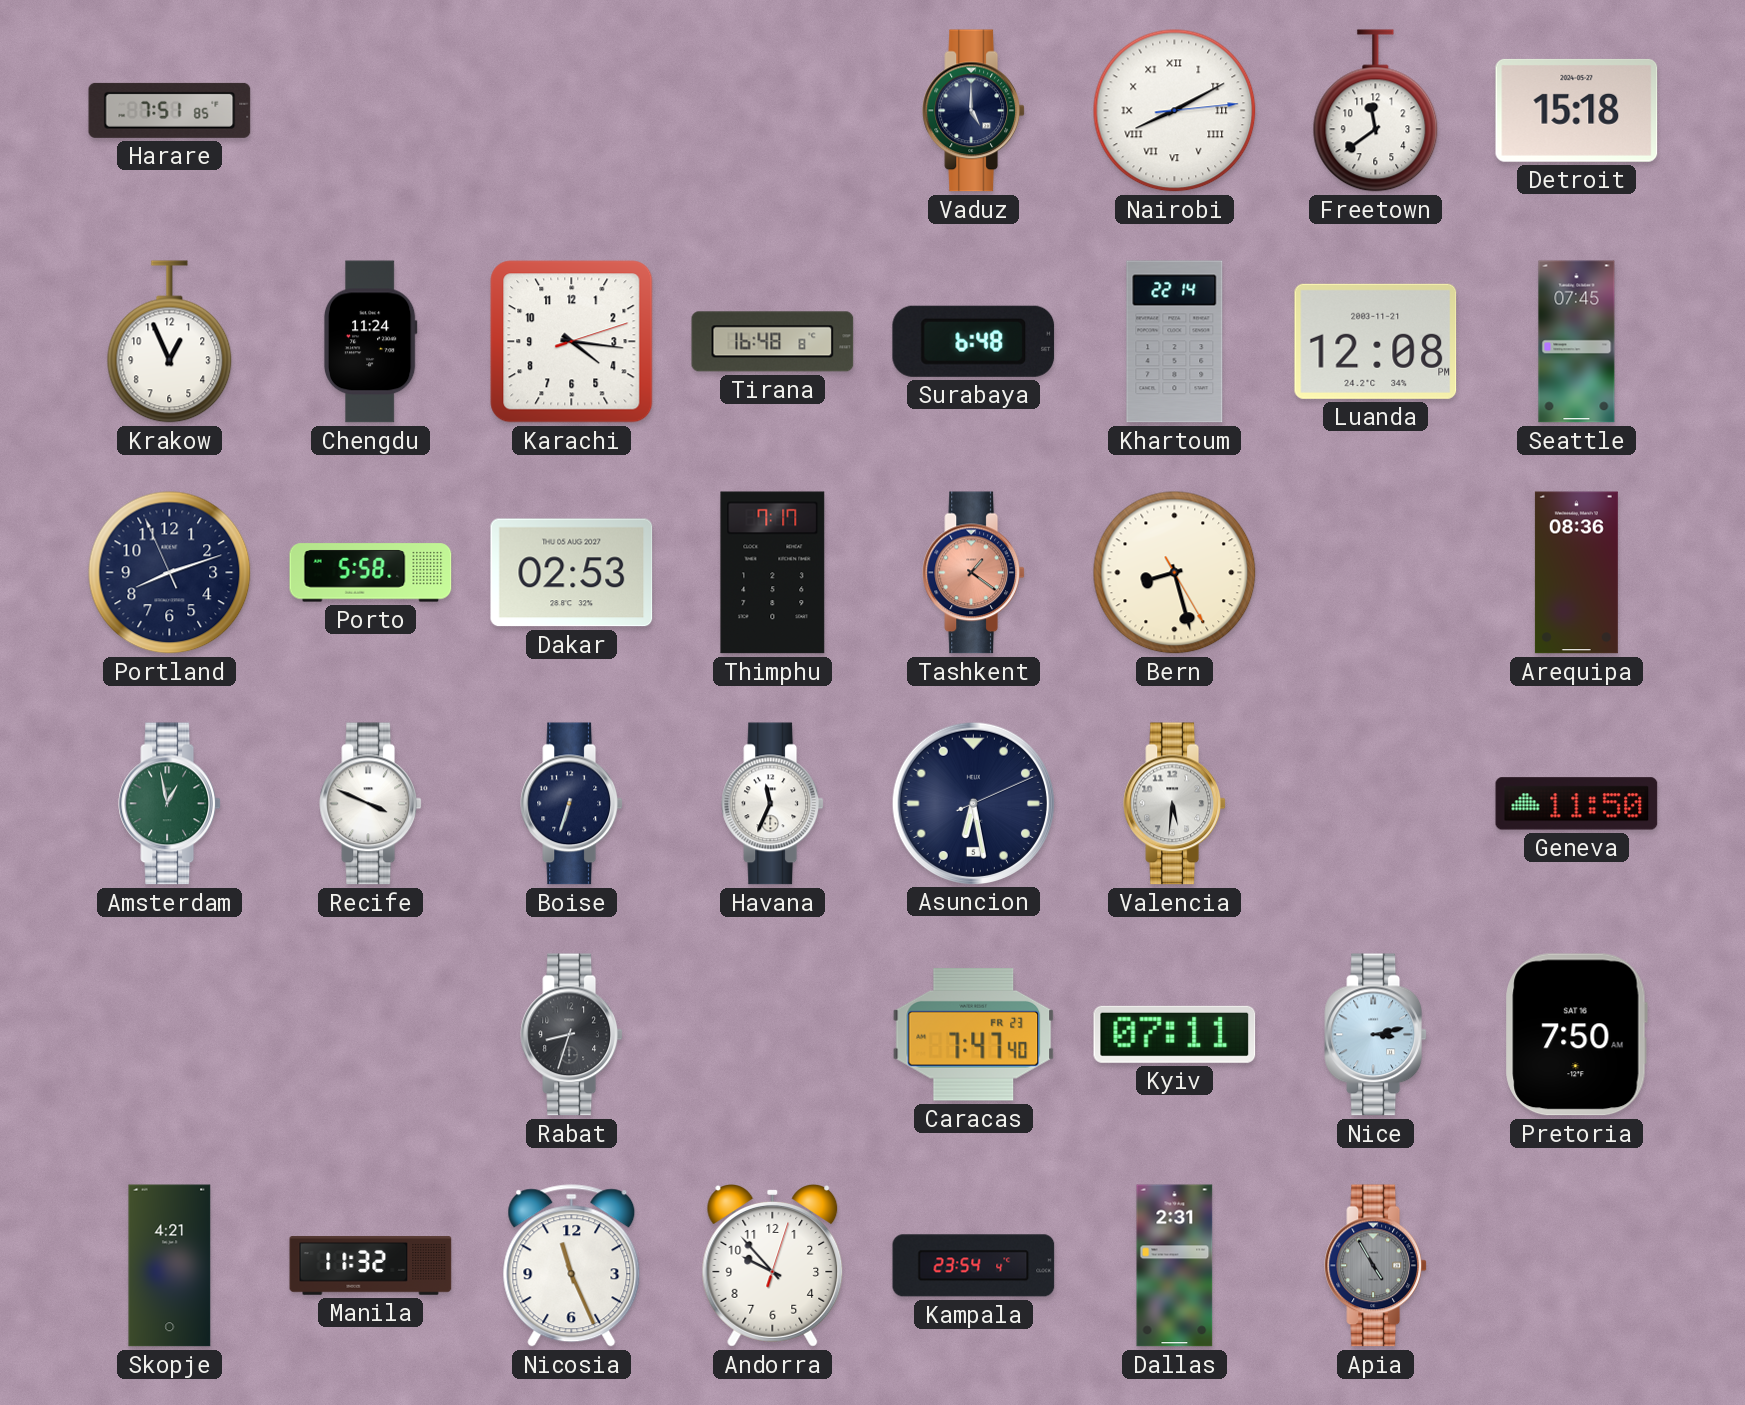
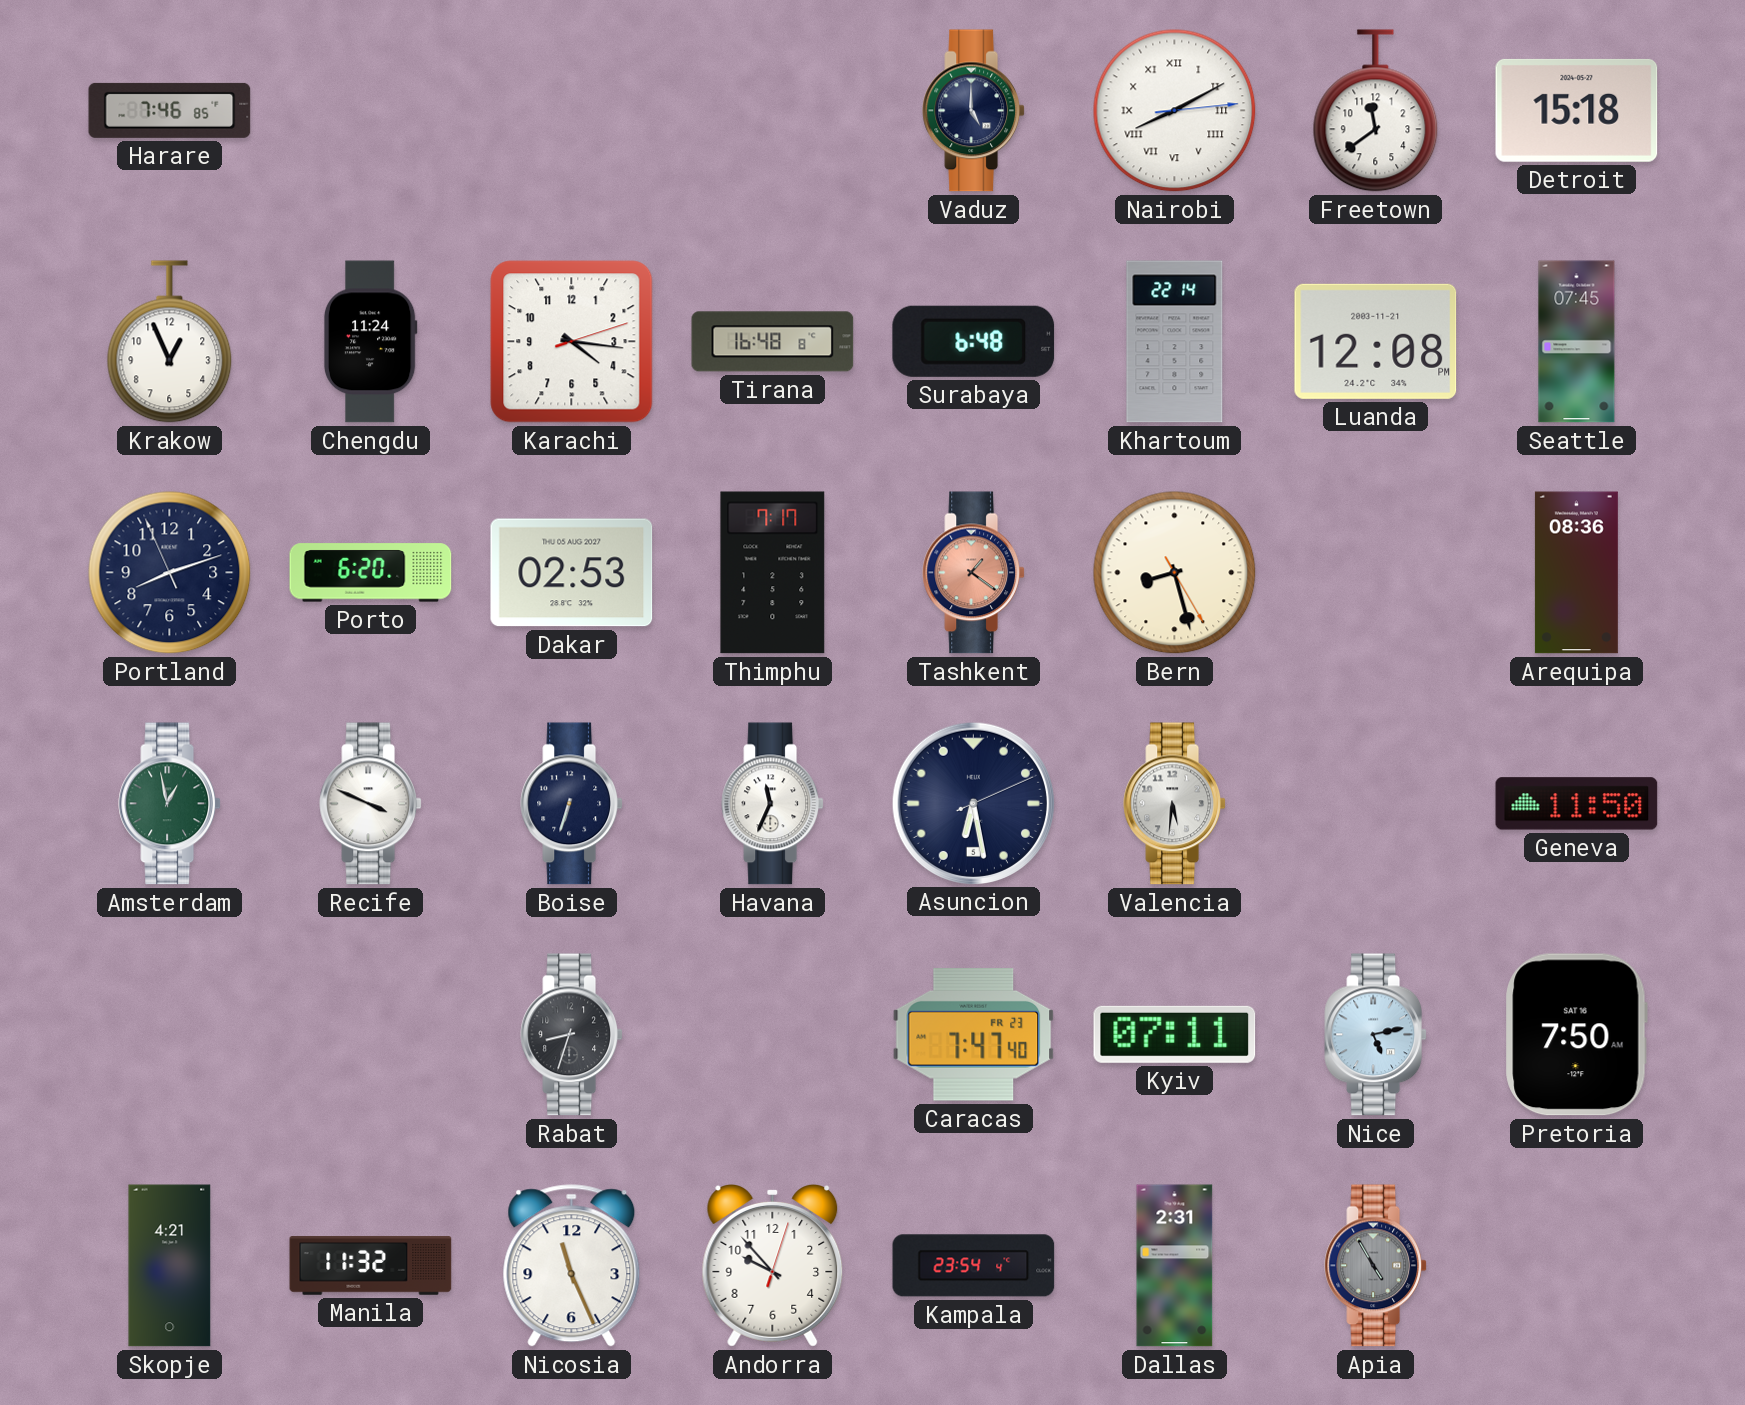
Harare: 7:51 -> 7:46
Porto: 5:58 -> 6:20
Nice: 3:13 -> 5:13
